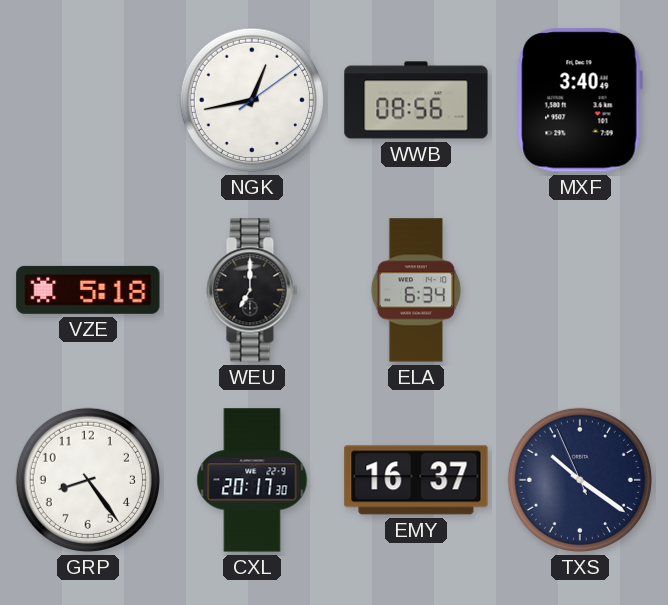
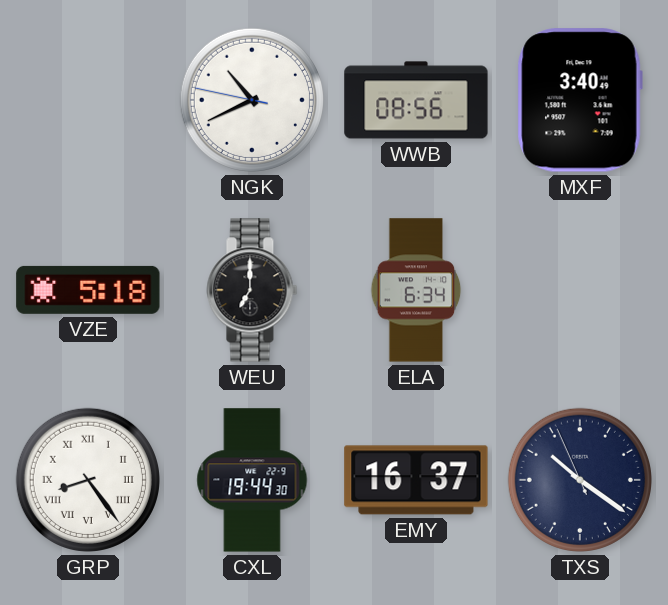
NGK: 12:43 -> 10:40
GRP numerals: Arabic -> Roman
CXL: 20:17 -> 19:44
